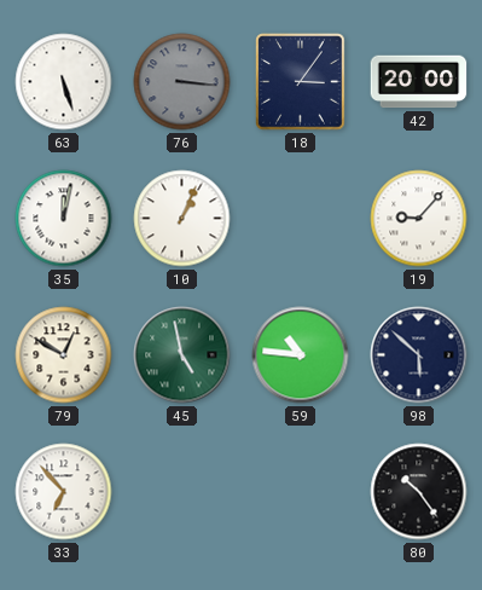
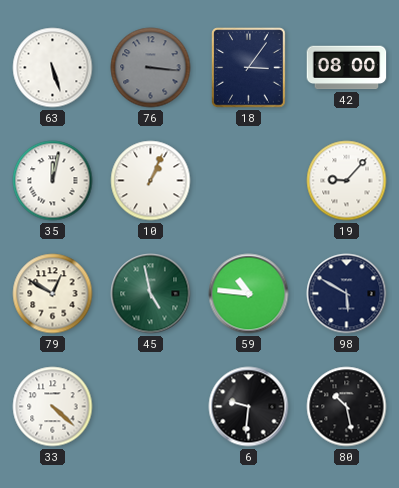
42: 20:00 -> 08:00
98: 5:52 -> 5:50
33: 6:53 -> 4:22
6: none -> 9:31
80: 10:24 -> 10:28
